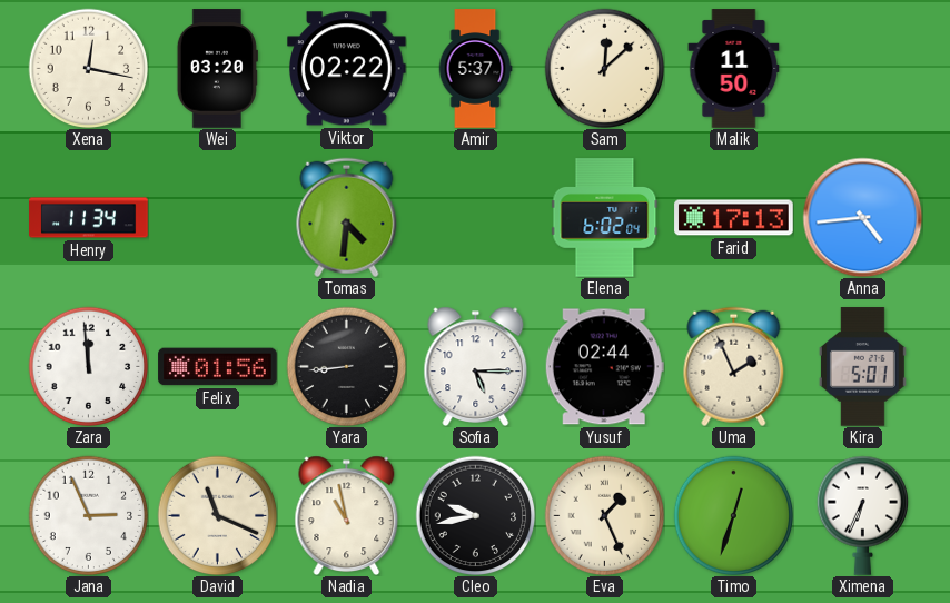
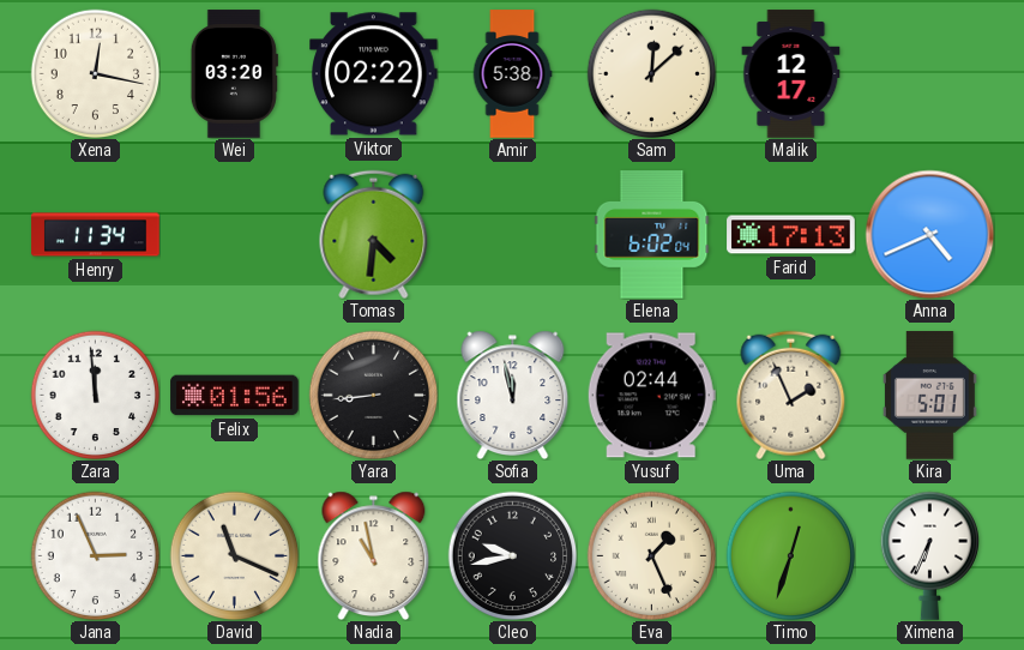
Amir: 5:37 -> 5:38
Malik: 11:50 -> 12:17
Anna: 4:44 -> 4:41
Sofia: 5:15 -> 11:58
